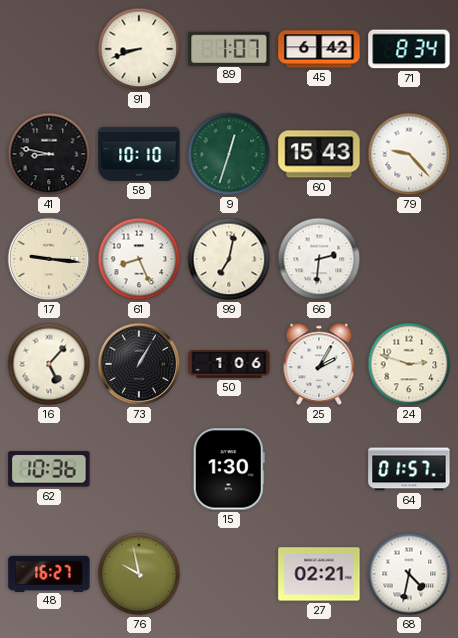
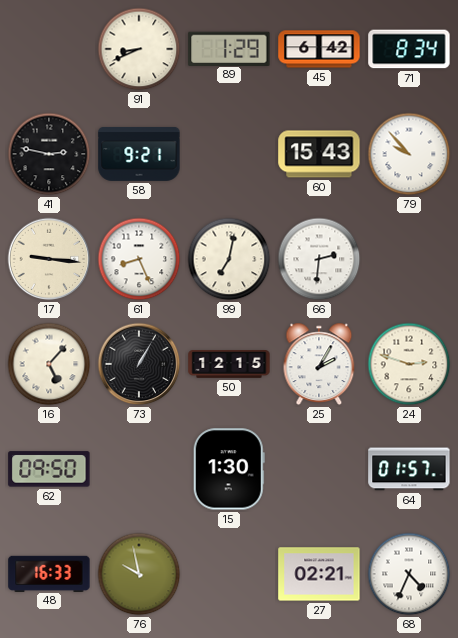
91: 8:42 -> 8:41
89: 1:07 -> 1:29
41: 8:47 -> 2:47
58: 10:10 -> 9:21
9: 12:33 -> none
79: 9:23 -> 9:53
50: 1:06 -> 12:15
62: 10:36 -> 09:50
48: 16:27 -> 16:33
68: 4:32 -> 4:34
